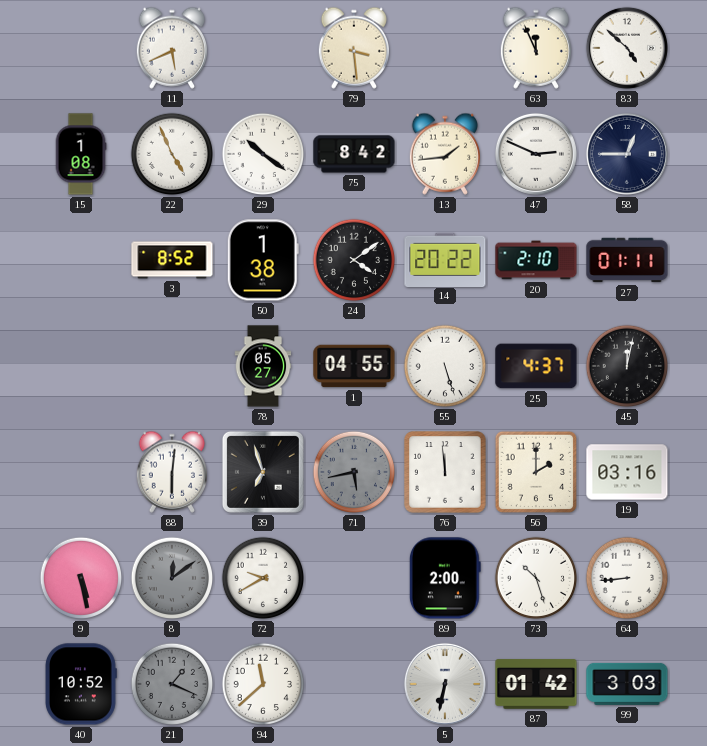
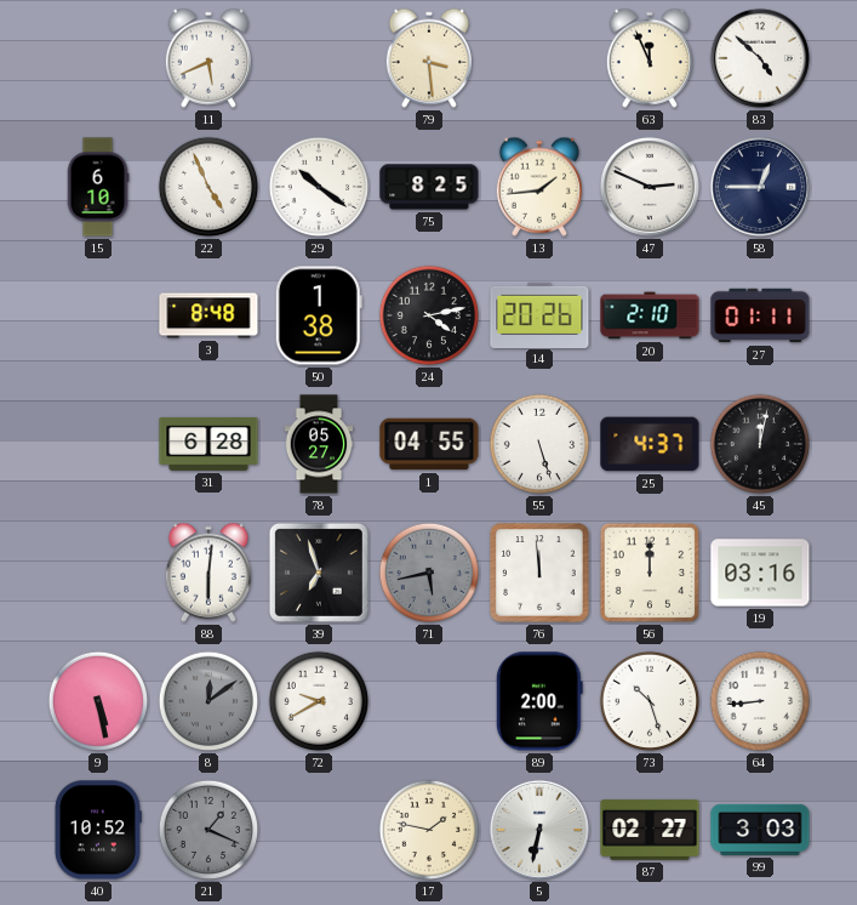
15: 1:08 -> 6:10
75: 8:42 -> 8:25
3: 8:52 -> 8:48
24: 4:09 -> 4:13
14: 20:22 -> 20:26
31: none -> 6:28
56: 2:00 -> 12:00
94: 11:38 -> none
17: none -> 1:47
87: 01:42 -> 02:27
